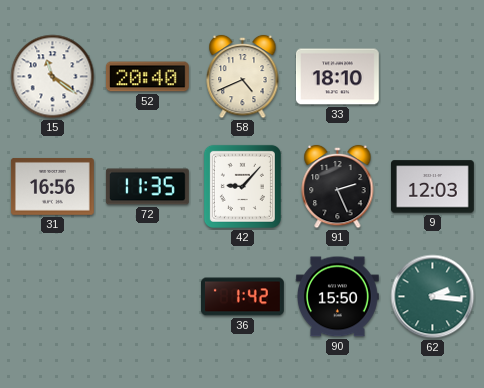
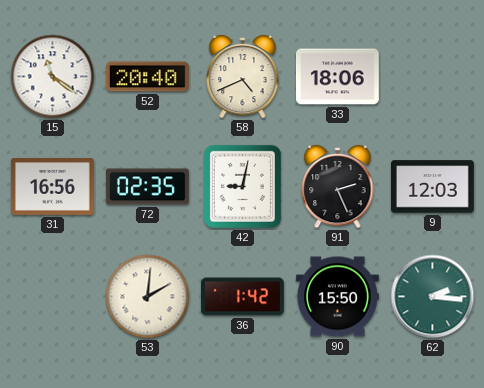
33: 18:10 -> 18:06
72: 11:35 -> 02:35
42: 9:07 -> 9:02
53: none -> 2:01
